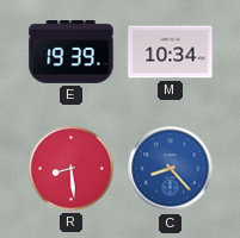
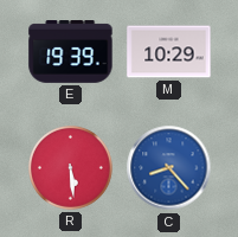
M: 10:34 -> 10:29
R: 8:29 -> 5:29
